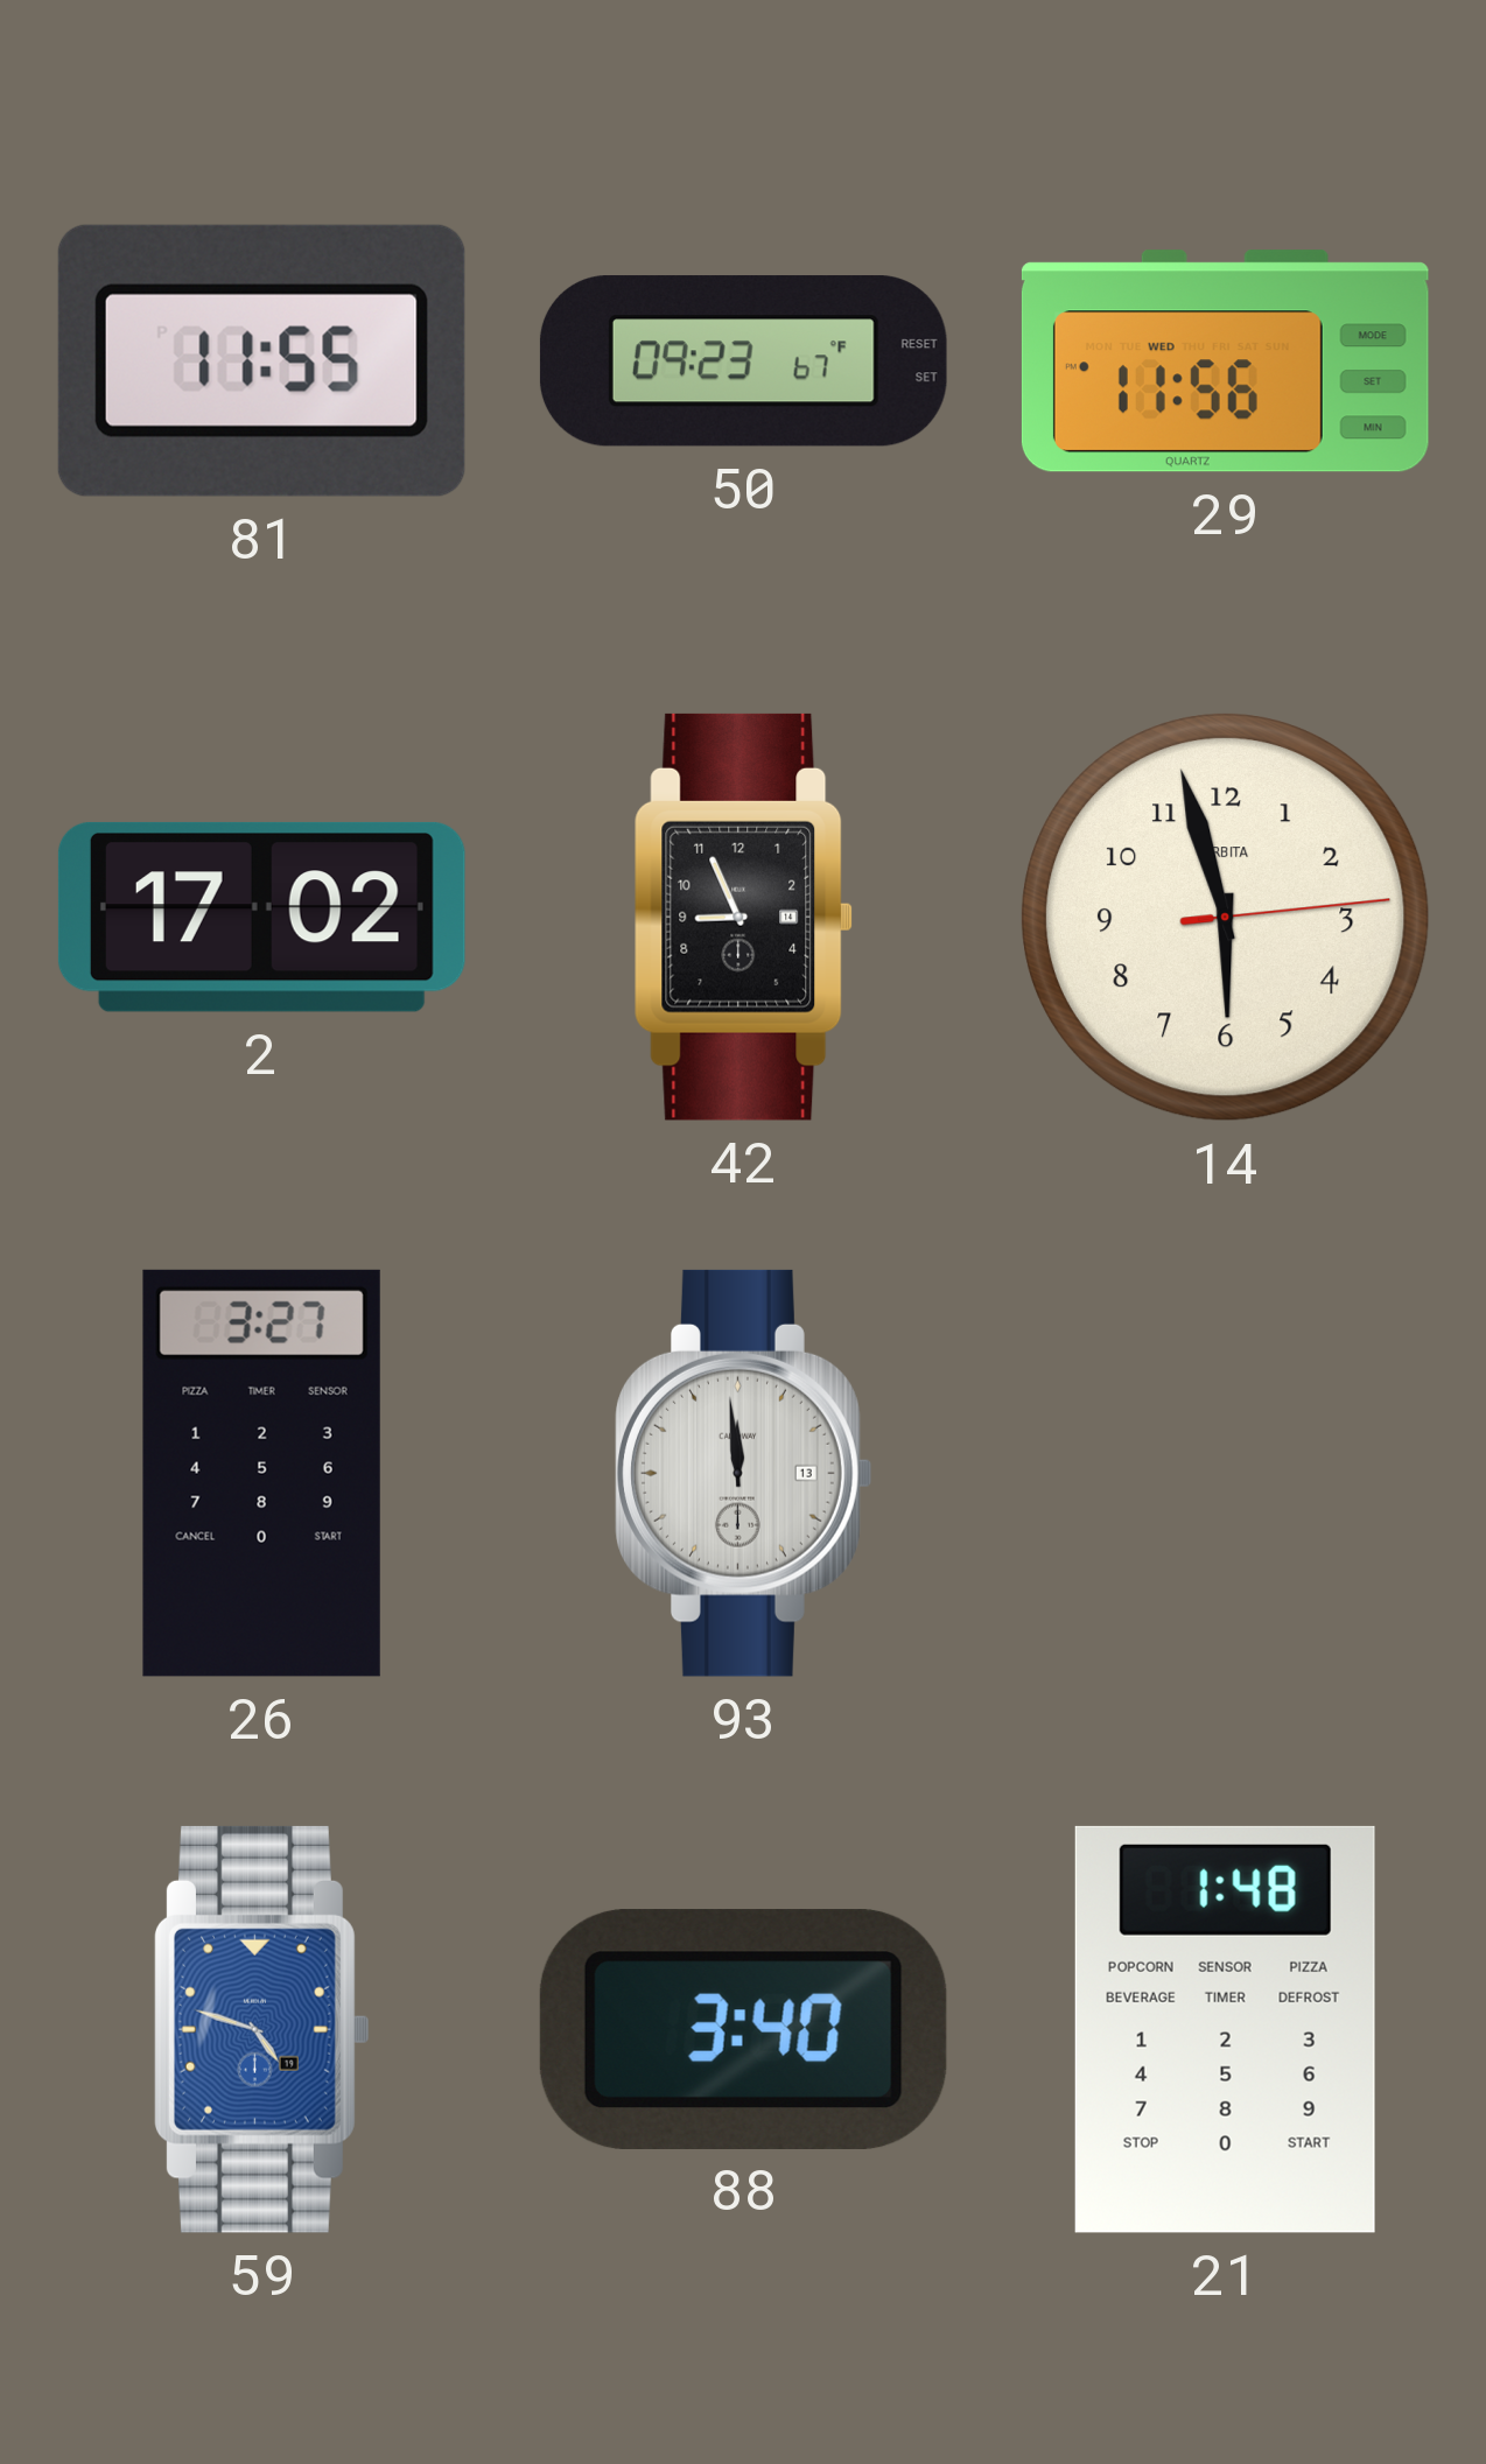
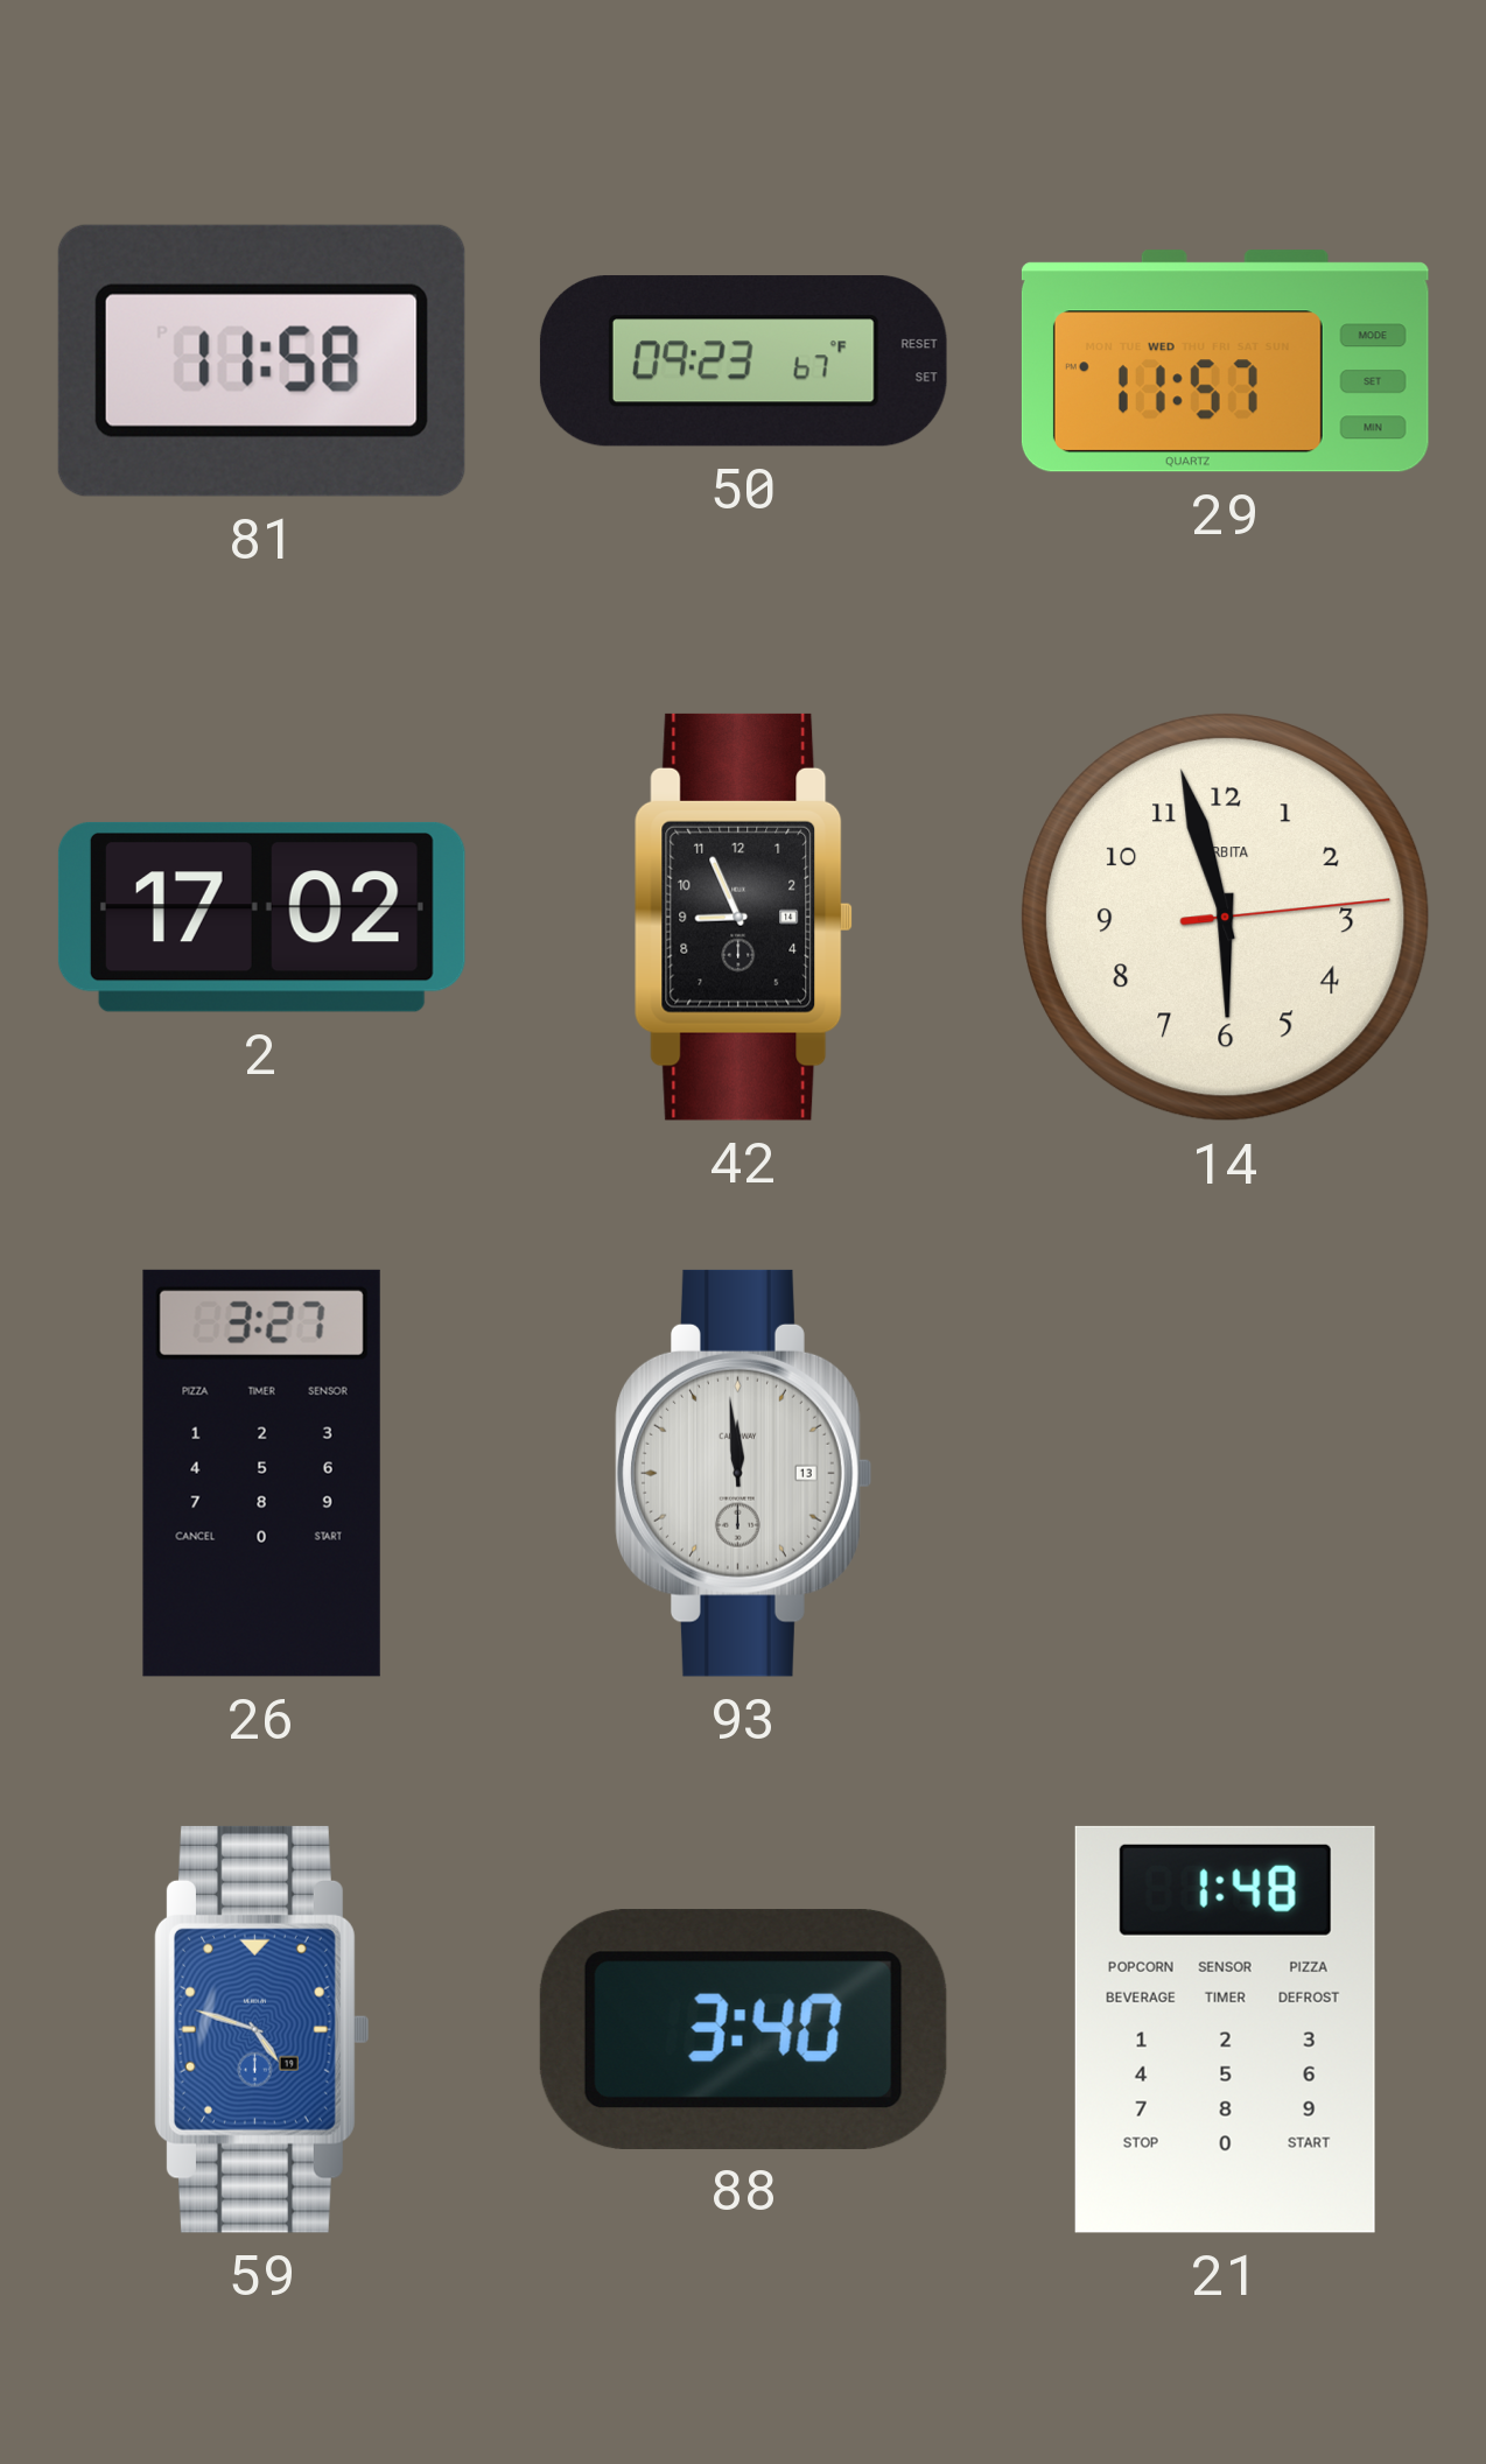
81: 11:55 -> 11:58
29: 11:56 -> 11:57
